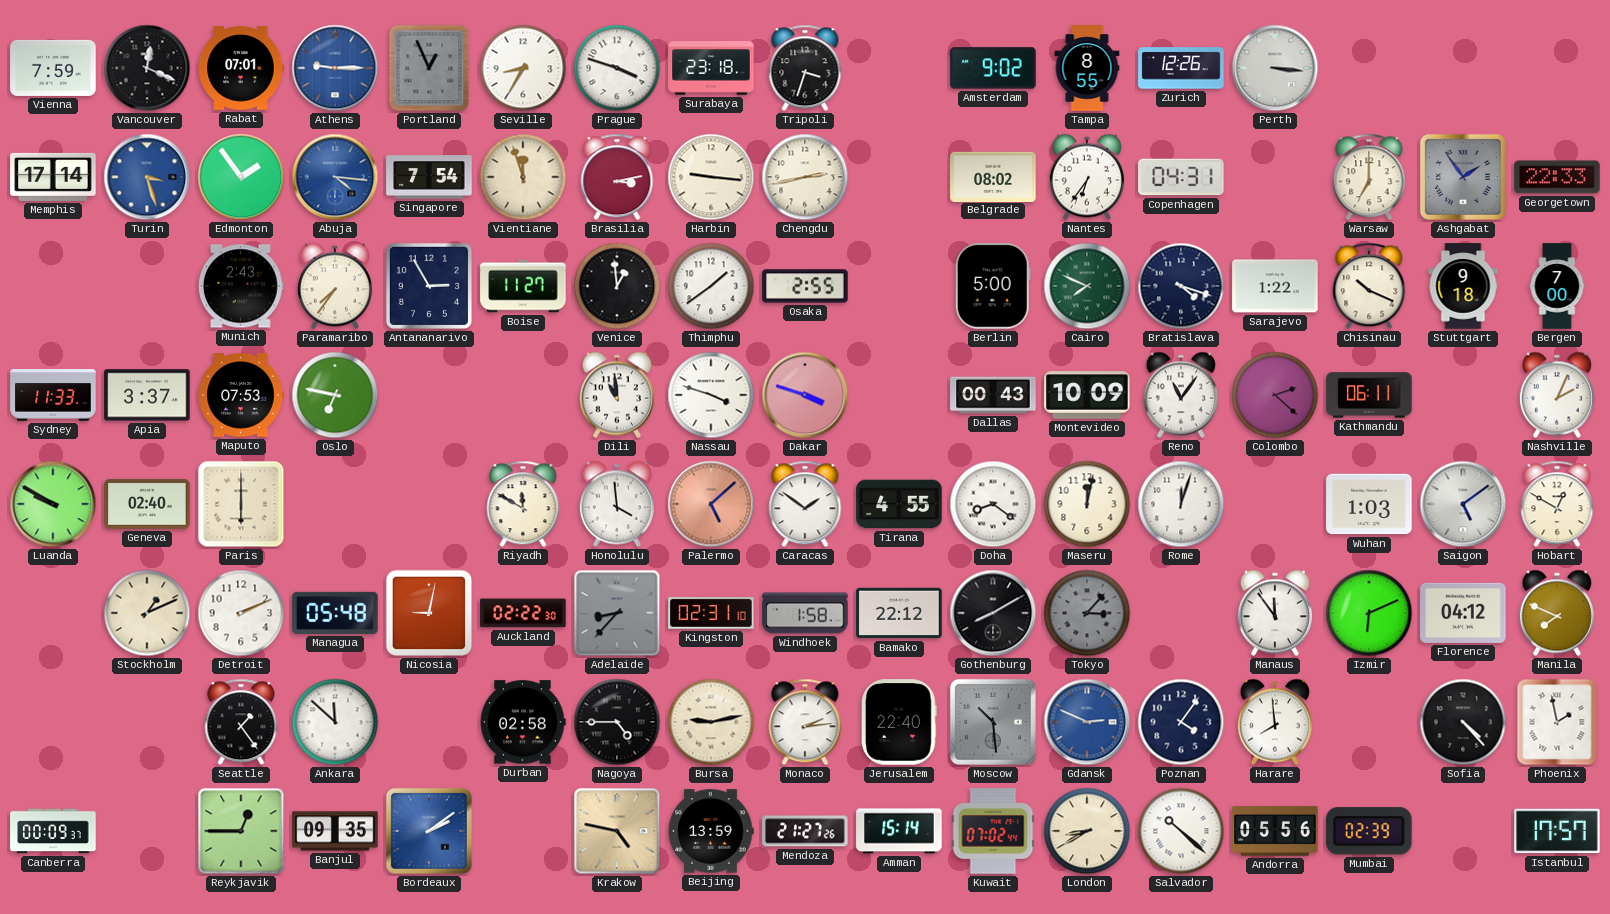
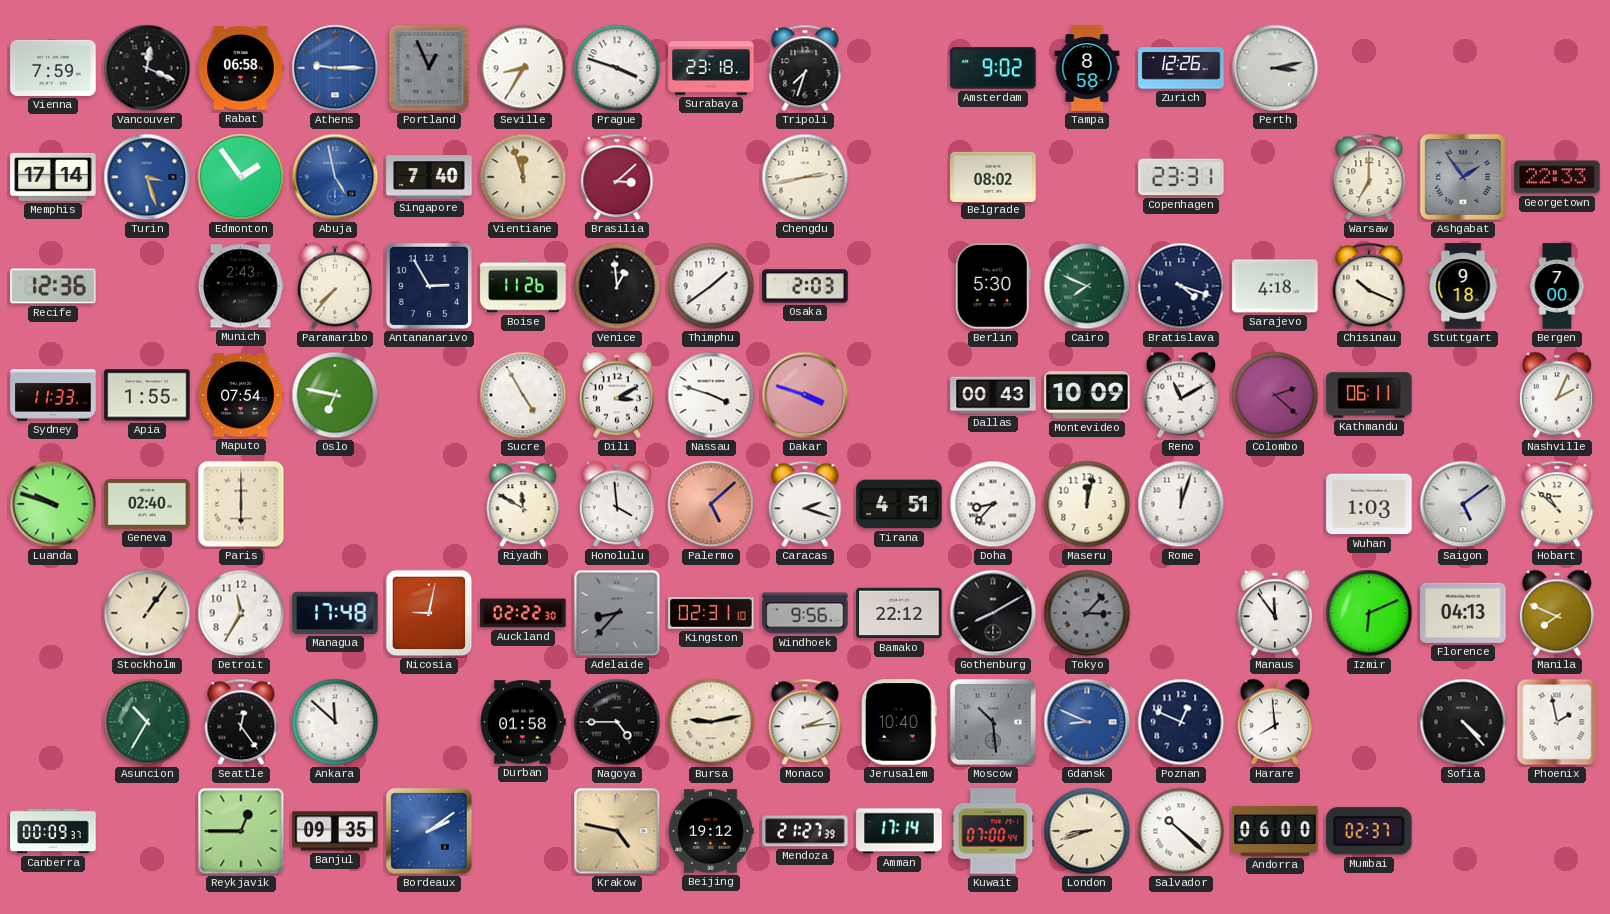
Rabat: 07:01 -> 06:58
Tripoli: 3:33 -> 7:33
Tampa: 8:55 -> 8:58
Perth: 3:16 -> 3:13
Abuja: 4:16 -> 4:58
Singapore: 7:54 -> 7:40
Brasilia: 3:13 -> 3:08
Harbin: 9:16 -> none
Nantes: 6:36 -> none
Copenhagen: 04:31 -> 23:31
Recife: none -> 12:36
Paramaribo: 7:36 -> 7:37
Boise: 11:27 -> 11:26
Osaka: 2:55 -> 2:03
Berlin: 5:00 -> 5:30
Sarajevo: 1:22 -> 4:18
Apia: 3:37 -> 1:55
Maputo: 07:53 -> 07:54
Sucre: none -> 4:55
Dili: 10:59 -> 3:10
Reno: 11:06 -> 11:10
Luanda: 9:50 -> 9:48
Caracas: 1:51 -> 2:18
Tirana: 4:55 -> 4:51
Doha: 8:21 -> 8:37
Hobart: 12:50 -> 10:52
Stockholm: 1:11 -> 1:06
Detroit: 2:11 -> 11:35
Managua: 05:48 -> 17:48
Windhoek: 1:58 -> 9:56
Florence: 04:12 -> 04:13
Asuncion: none -> 10:35
Seattle: 1:24 -> 12:24
Durban: 02:58 -> 01:58
Jerusalem: 22:40 -> 10:40
Gdansk: 2:49 -> 8:49
Poznan: 4:06 -> 12:49
Beijing: 13:59 -> 19:12
Mendoza: 21:27:26 -> 21:27:39
Amman: 15:14 -> 17:14
Kuwait: 07:02 -> 07:00
London: 8:40 -> 8:42
Andorra: 05:56 -> 06:00
Mumbai: 02:39 -> 02:37
Istanbul: 17:57 -> none
